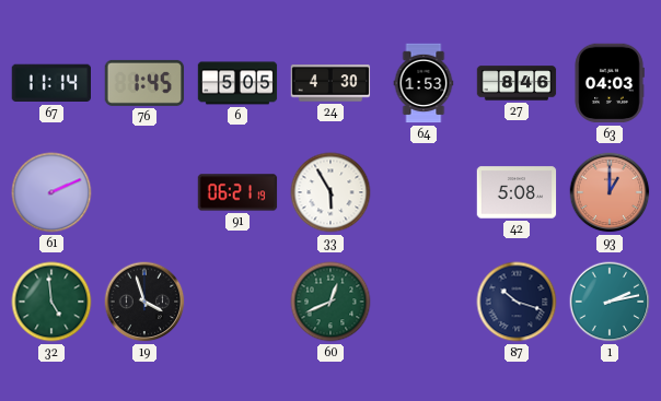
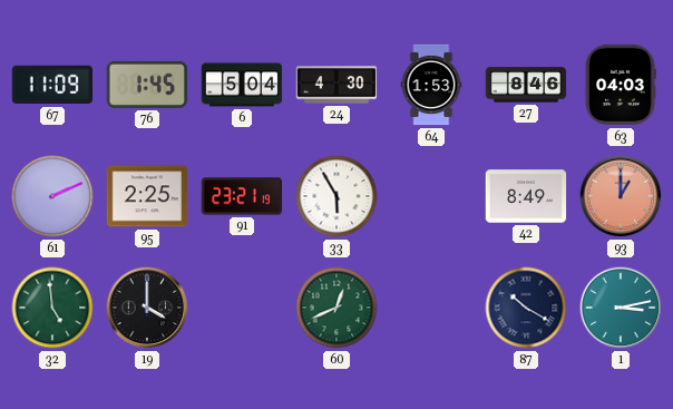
67: 11:14 -> 11:09
6: 5:05 -> 5:04
95: none -> 2:25
91: 06:21 -> 23:21
42: 5:08 -> 8:49
19: 3:57 -> 4:00
87: 10:18 -> 10:20
1: 2:13 -> 3:13
